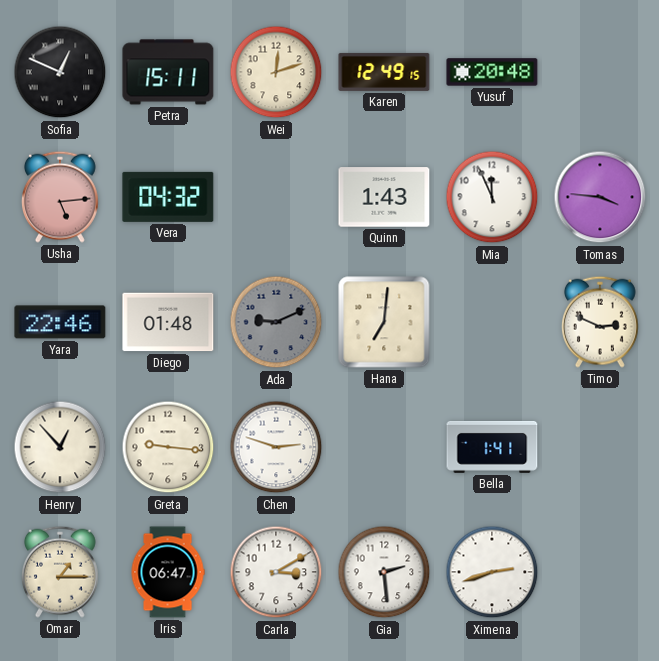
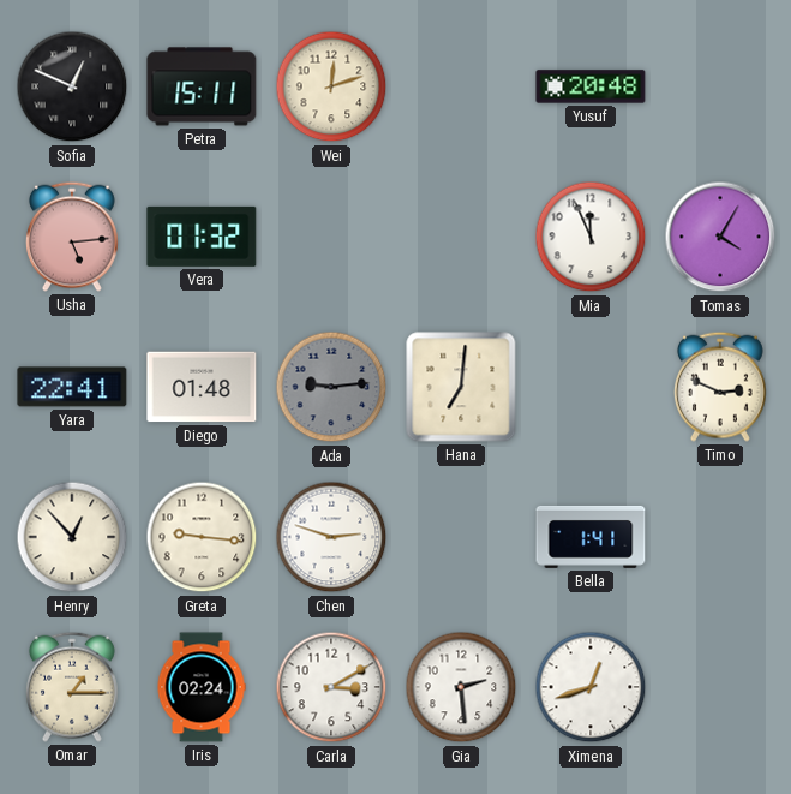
Karen: 12:49 -> none
Vera: 04:32 -> 01:32
Quinn: 1:43 -> none
Tomas: 3:46 -> 4:05
Yara: 22:46 -> 22:41
Ada: 9:11 -> 9:14
Iris: 06:47 -> 02:24
Ximena: 2:42 -> 12:42
